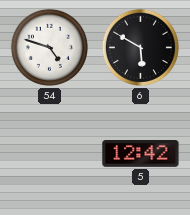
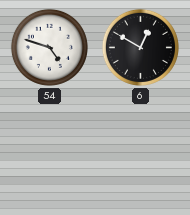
6: 5:50 -> 12:50
5: 12:42 -> none
